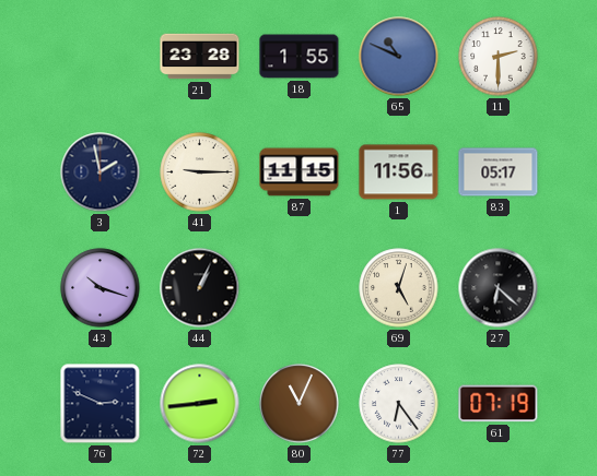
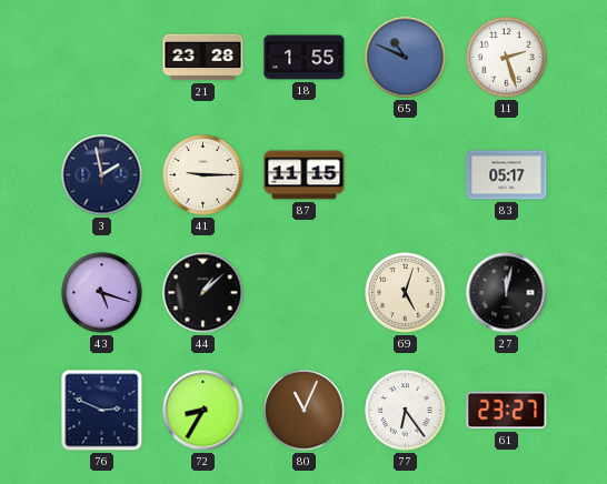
11: 2:30 -> 2:27
1: 11:56 -> none
43: 10:18 -> 5:18
44: 1:04 -> 1:08
27: 6:22 -> 12:02
72: 2:44 -> 8:35
61: 07:19 -> 23:27
